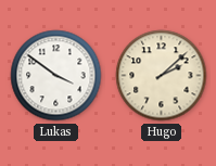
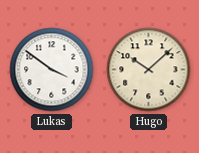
Hugo: 2:08 -> 10:08
